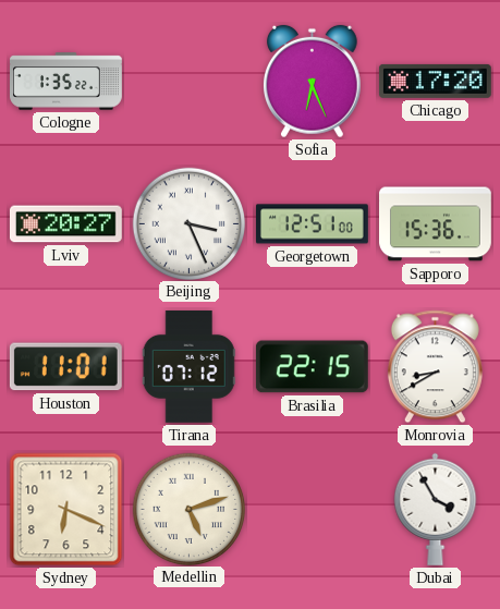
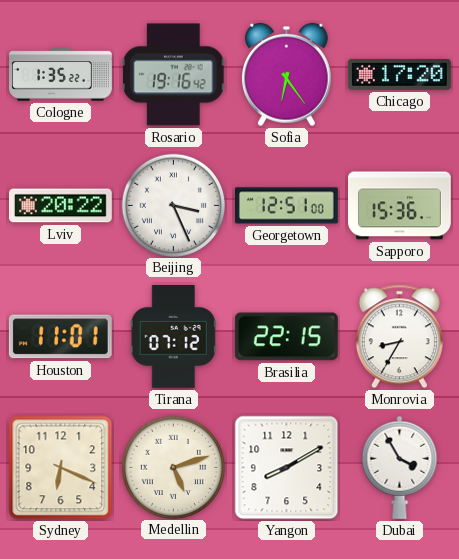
Rosario: none -> 19:16
Sofia: 6:26 -> 6:24
Lviv: 20:27 -> 20:22
Monrovia: 8:40 -> 8:35
Yangon: none -> 8:10
